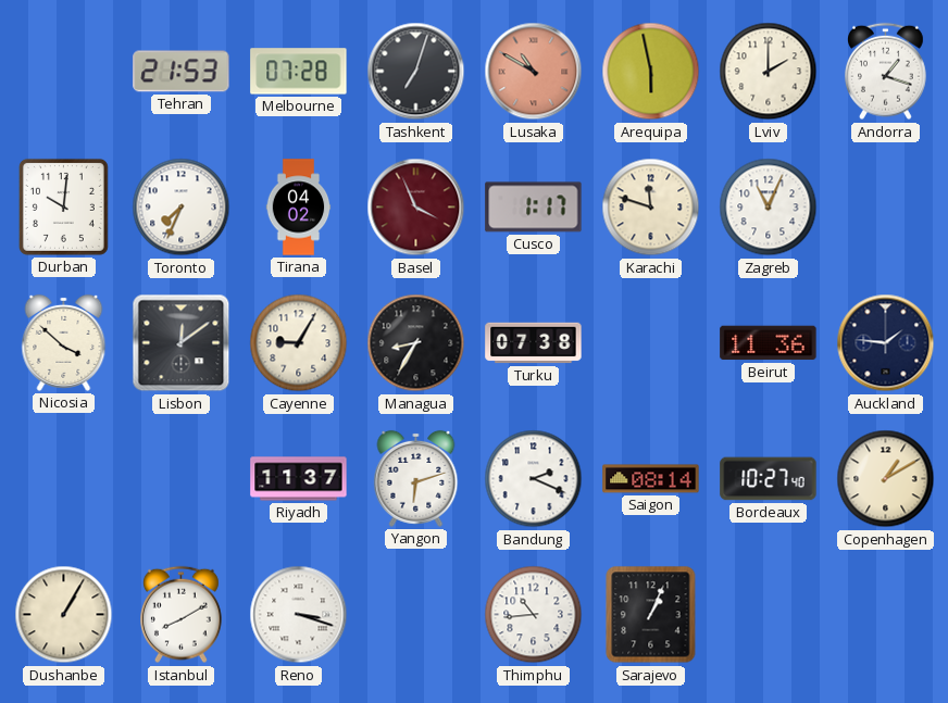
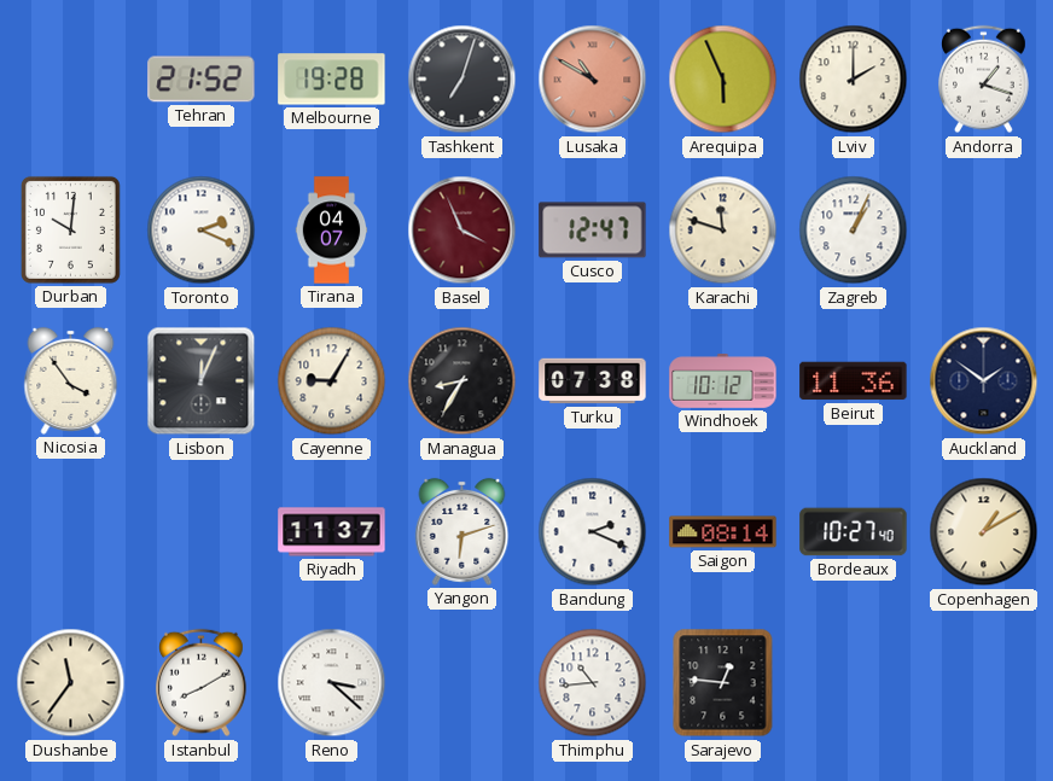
Tehran: 21:53 -> 21:52
Melbourne: 07:28 -> 19:28
Arequipa: 5:58 -> 5:56
Toronto: 7:34 -> 2:19
Tirana: 04:02 -> 04:07
Cusco: 1:17 -> 12:47
Zagreb: 11:04 -> 1:04
Nicosia: 3:52 -> 3:54
Lisbon: 12:09 -> 12:04
Windhoek: none -> 10:12
Auckland: 1:46 -> 1:51
Dushanbe: 1:05 -> 11:36
Reno: 3:18 -> 3:22
Sarajevo: 1:04 -> 12:46
